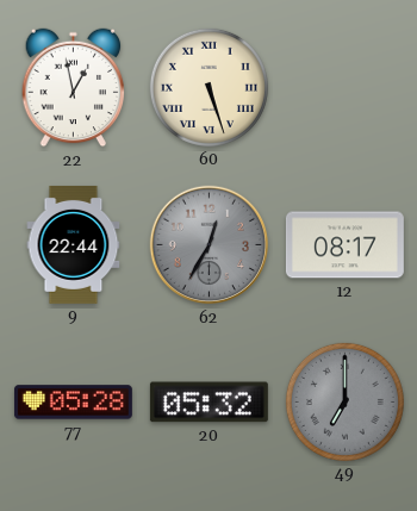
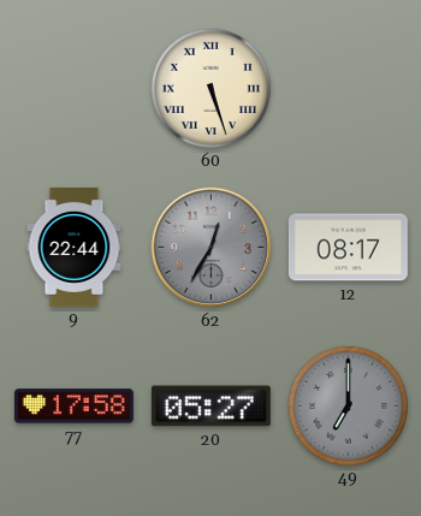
22: 12:58 -> none
77: 05:28 -> 17:58
20: 05:32 -> 05:27
